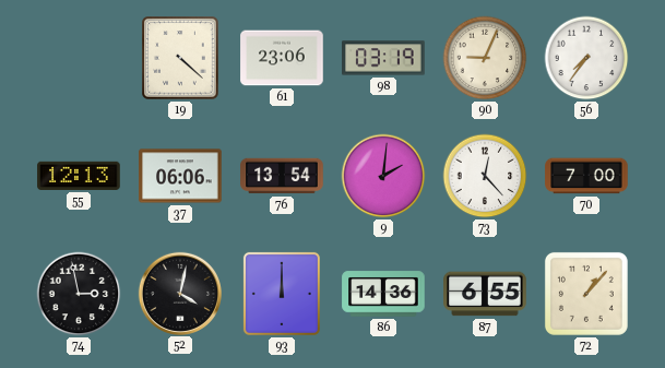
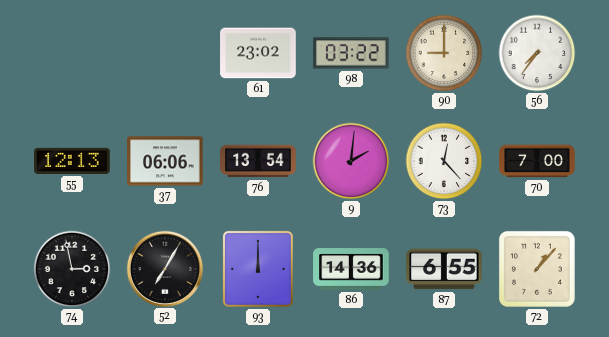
19: 4:22 -> none
61: 23:06 -> 23:02
98: 03:19 -> 03:22
90: 9:04 -> 9:00
52: 4:02 -> 7:05
